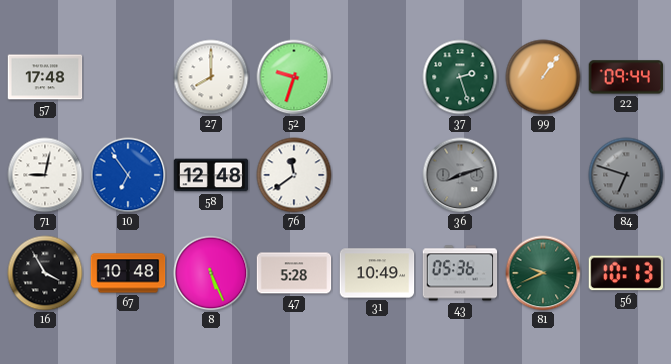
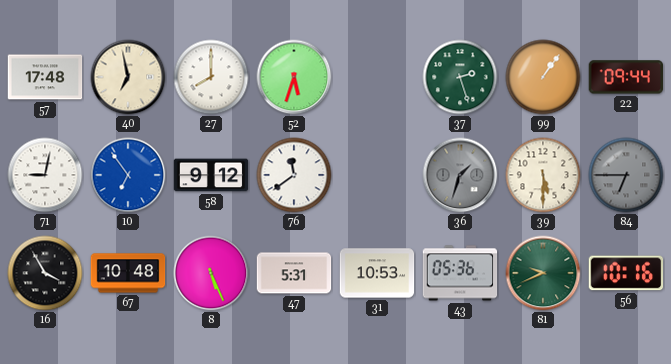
40: none -> 6:58
52: 9:33 -> 5:33
58: 12:48 -> 9:12
36: 8:12 -> 1:33
39: none -> 5:30
84: 6:48 -> 6:45
47: 5:28 -> 5:31
31: 10:49 -> 10:53
56: 10:13 -> 10:16
